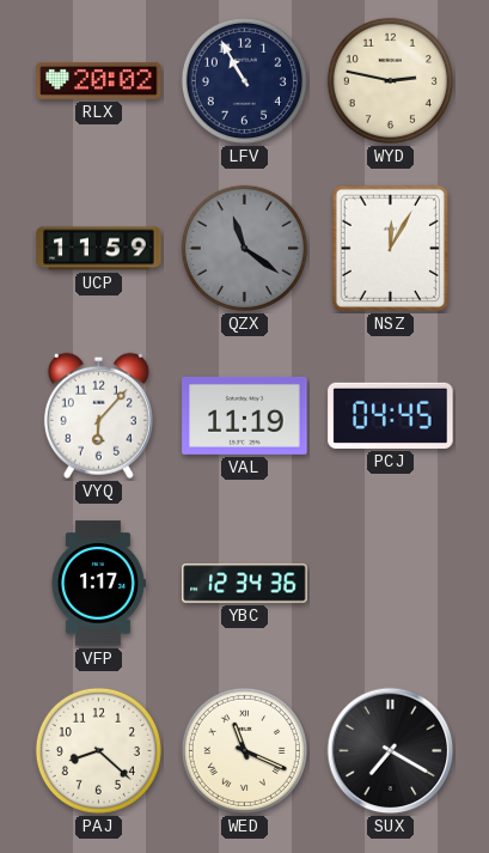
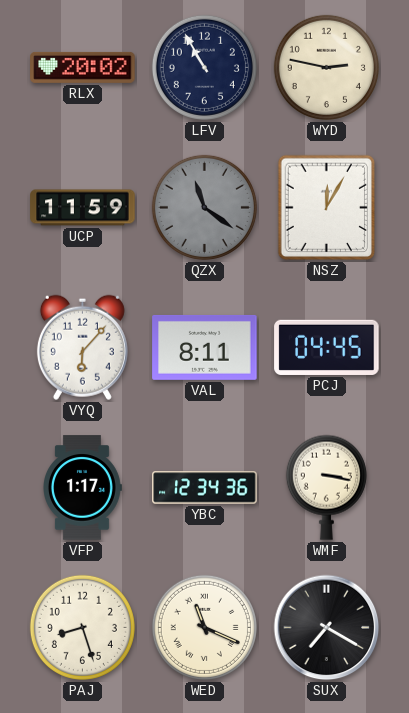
VAL: 11:19 -> 8:11
WMF: none -> 3:17
PAJ: 8:22 -> 8:27
